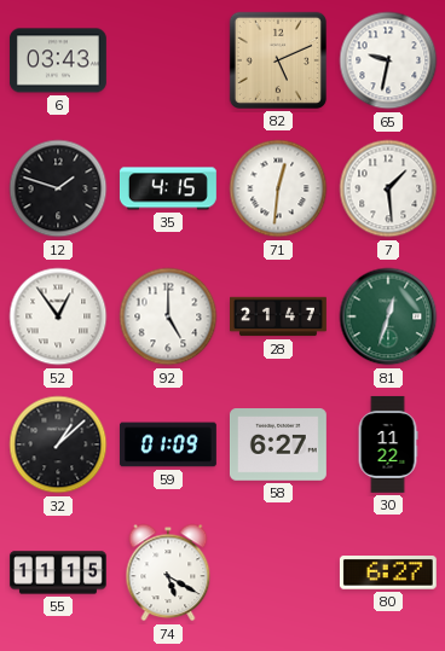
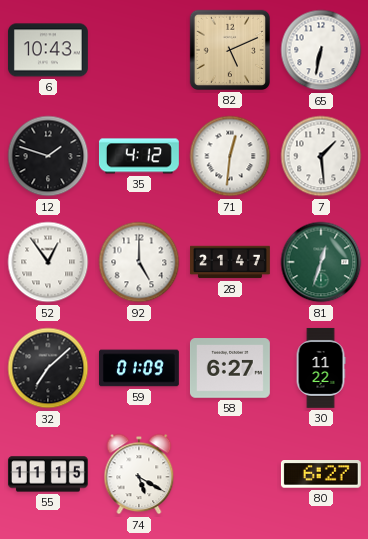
6: 03:43 -> 10:43
65: 9:32 -> 6:32
35: 4:15 -> 4:12
32: 1:08 -> 7:08
